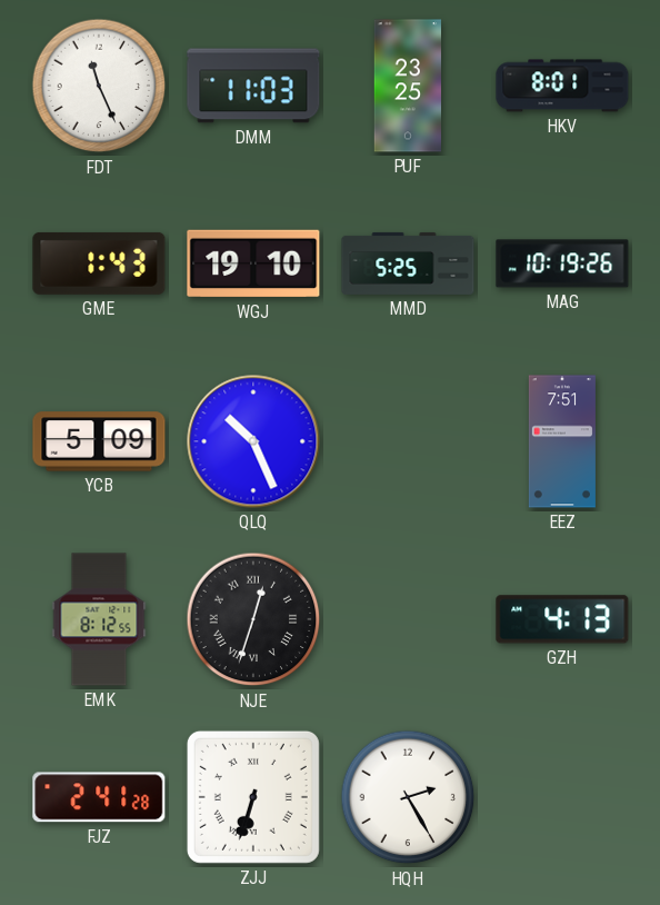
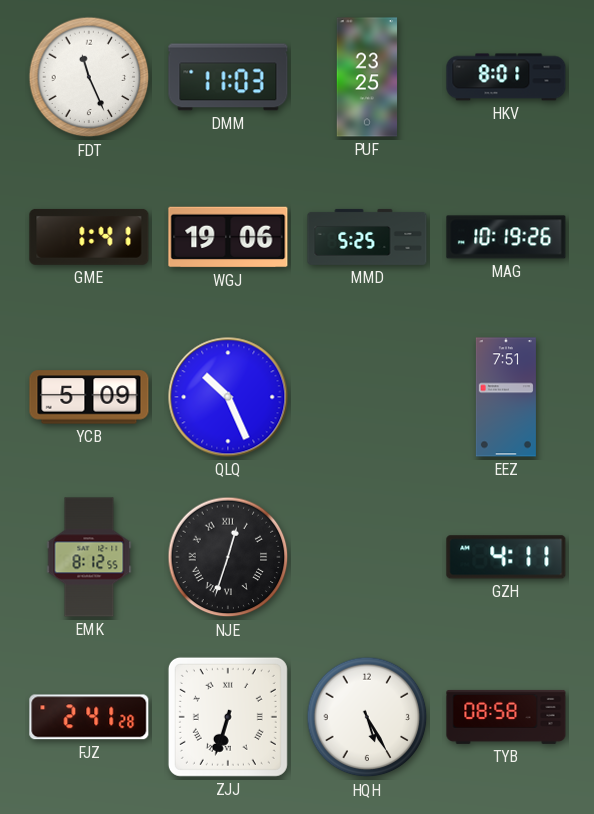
GME: 1:43 -> 1:41
WGJ: 19:10 -> 19:06
GZH: 4:13 -> 4:11
HQH: 2:25 -> 5:25
TYB: none -> 08:58
